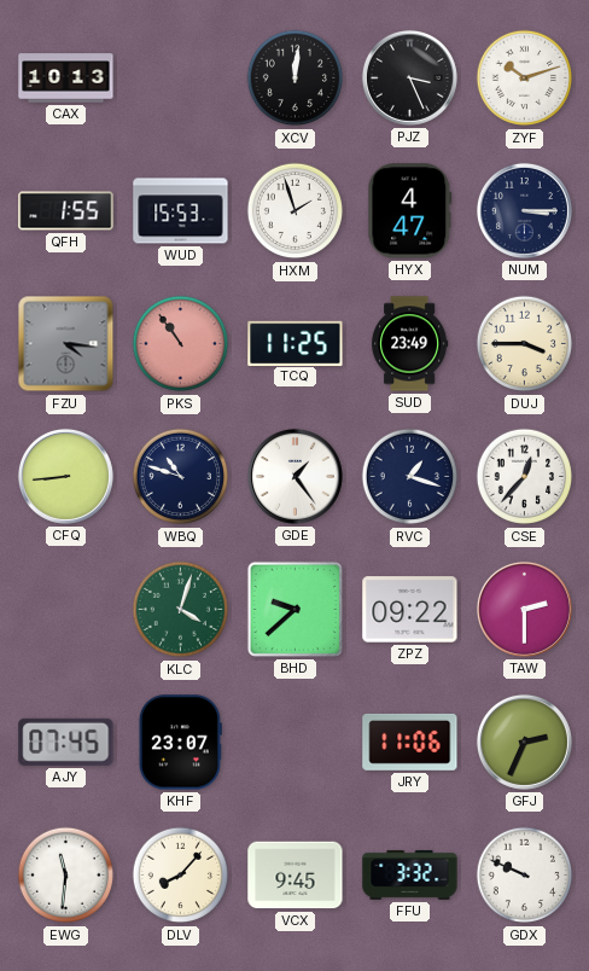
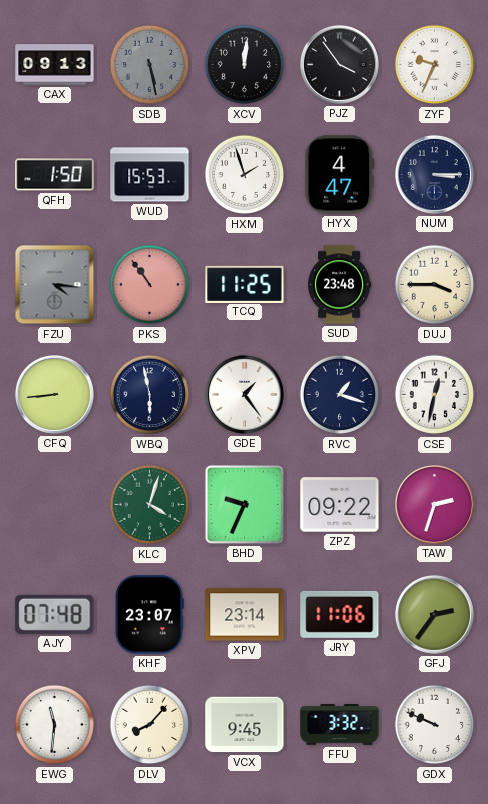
CAX: 10:13 -> 09:13
SDB: none -> 5:28
PJZ: 3:26 -> 3:54
ZYF: 10:12 -> 9:34
QFH: 1:55 -> 1:50
SUD: 23:49 -> 23:48
WBQ: 10:48 -> 5:58
CSE: 12:37 -> 12:32
BHD: 9:38 -> 9:34
TAW: 2:30 -> 2:33
AJY: 07:45 -> 07:48
XPV: none -> 23:14
GFJ: 2:34 -> 2:36
